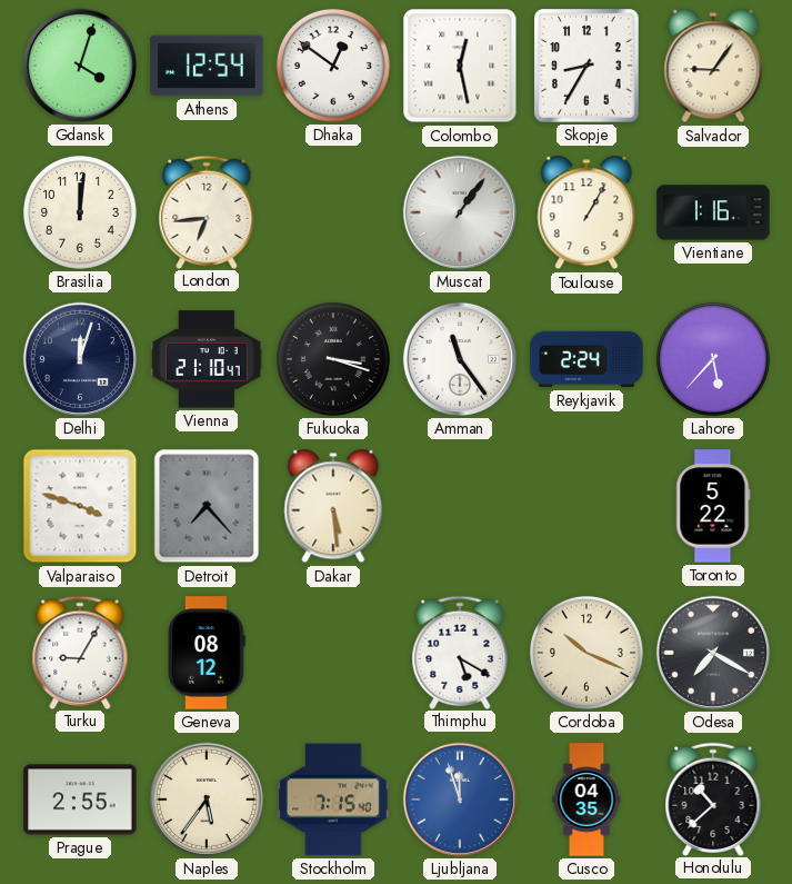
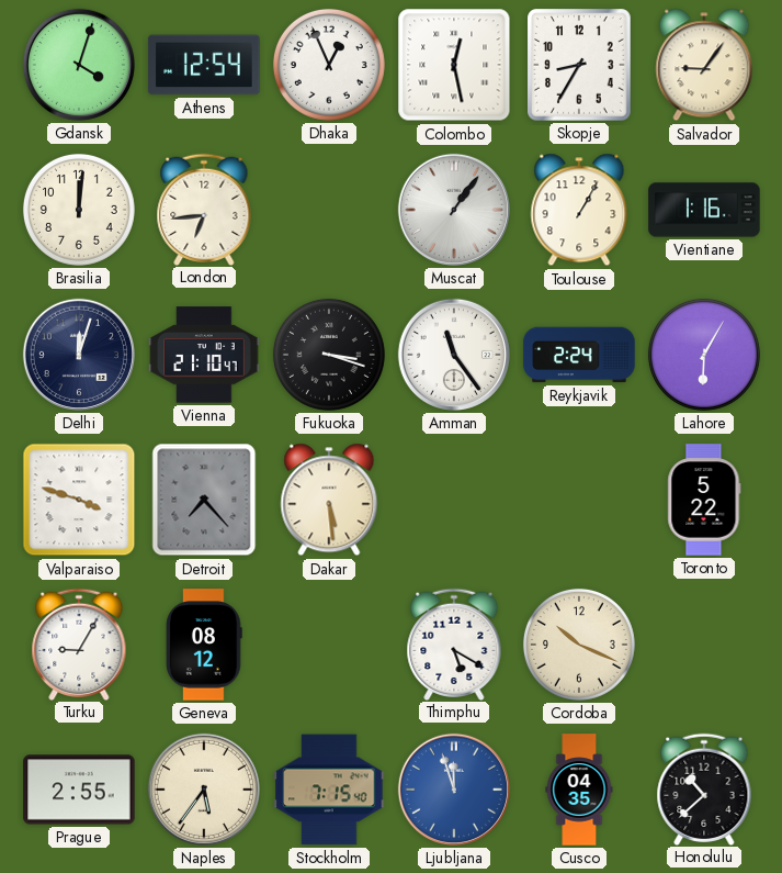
Dhaka: 12:51 -> 12:56
Lahore: 5:37 -> 6:05
Odesa: 7:20 -> none
